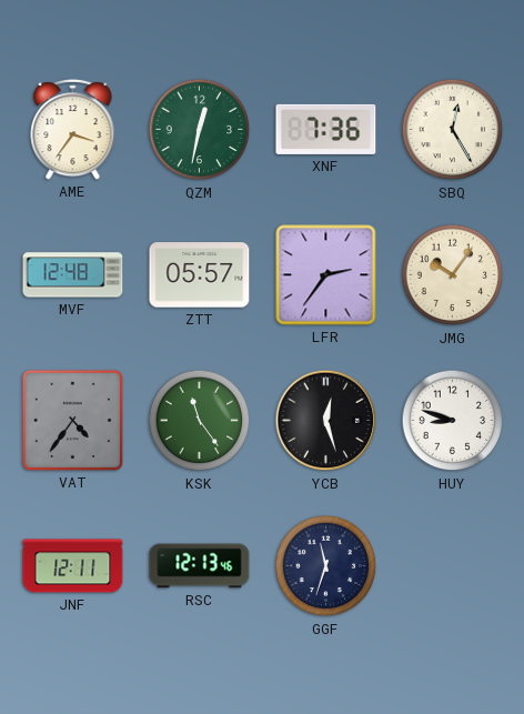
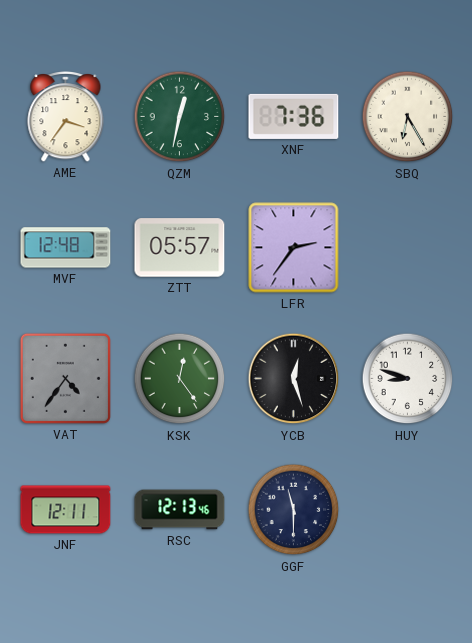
SBQ: 12:25 -> 6:25
JMG: 10:06 -> none
KSK: 11:24 -> 12:24
GGF: 11:33 -> 11:30
